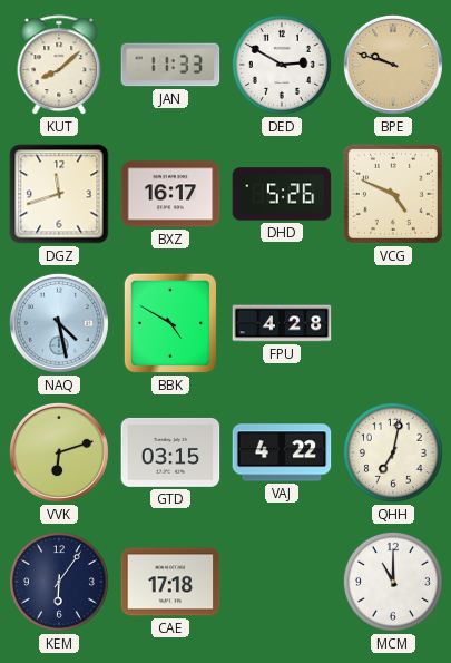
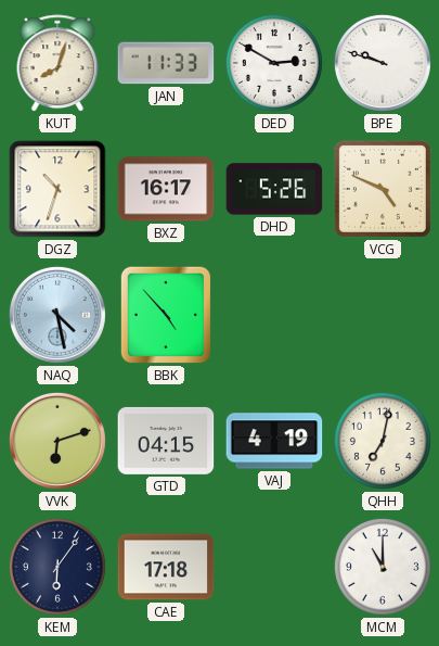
KUT: 8:08 -> 8:03
BPE dial: champagne -> white
DGZ: 11:42 -> 10:33
BBK: 4:50 -> 4:53
FPU: 4:28 -> none
GTD: 03:15 -> 04:15
VAJ: 4:22 -> 4:19
